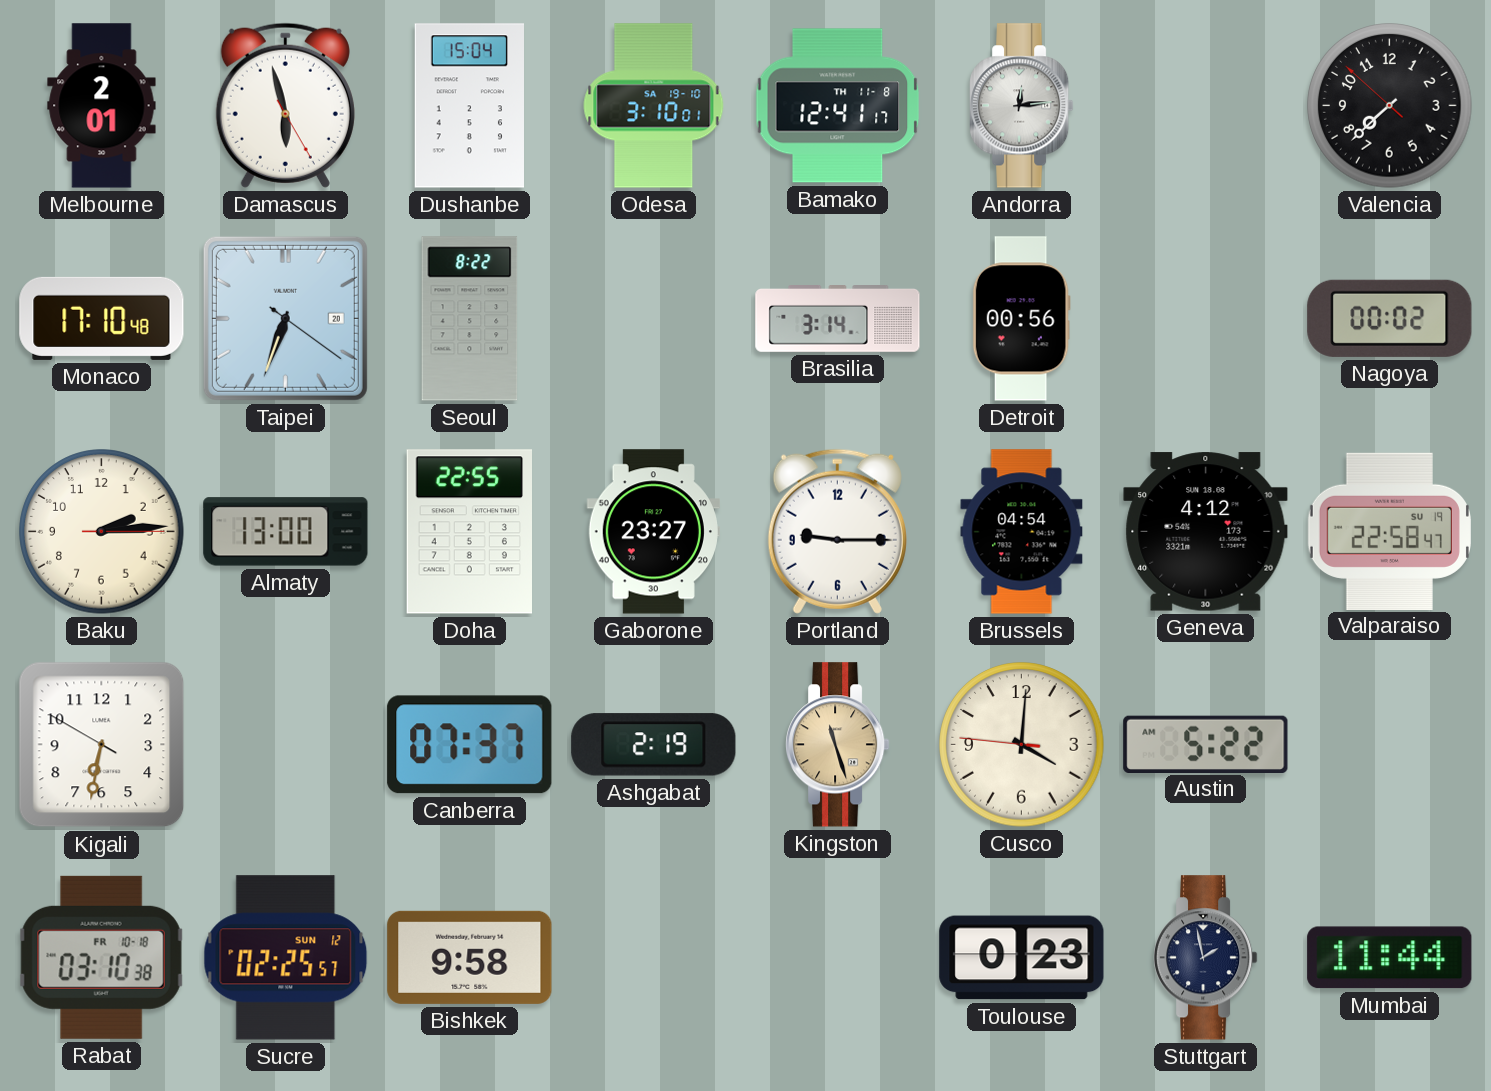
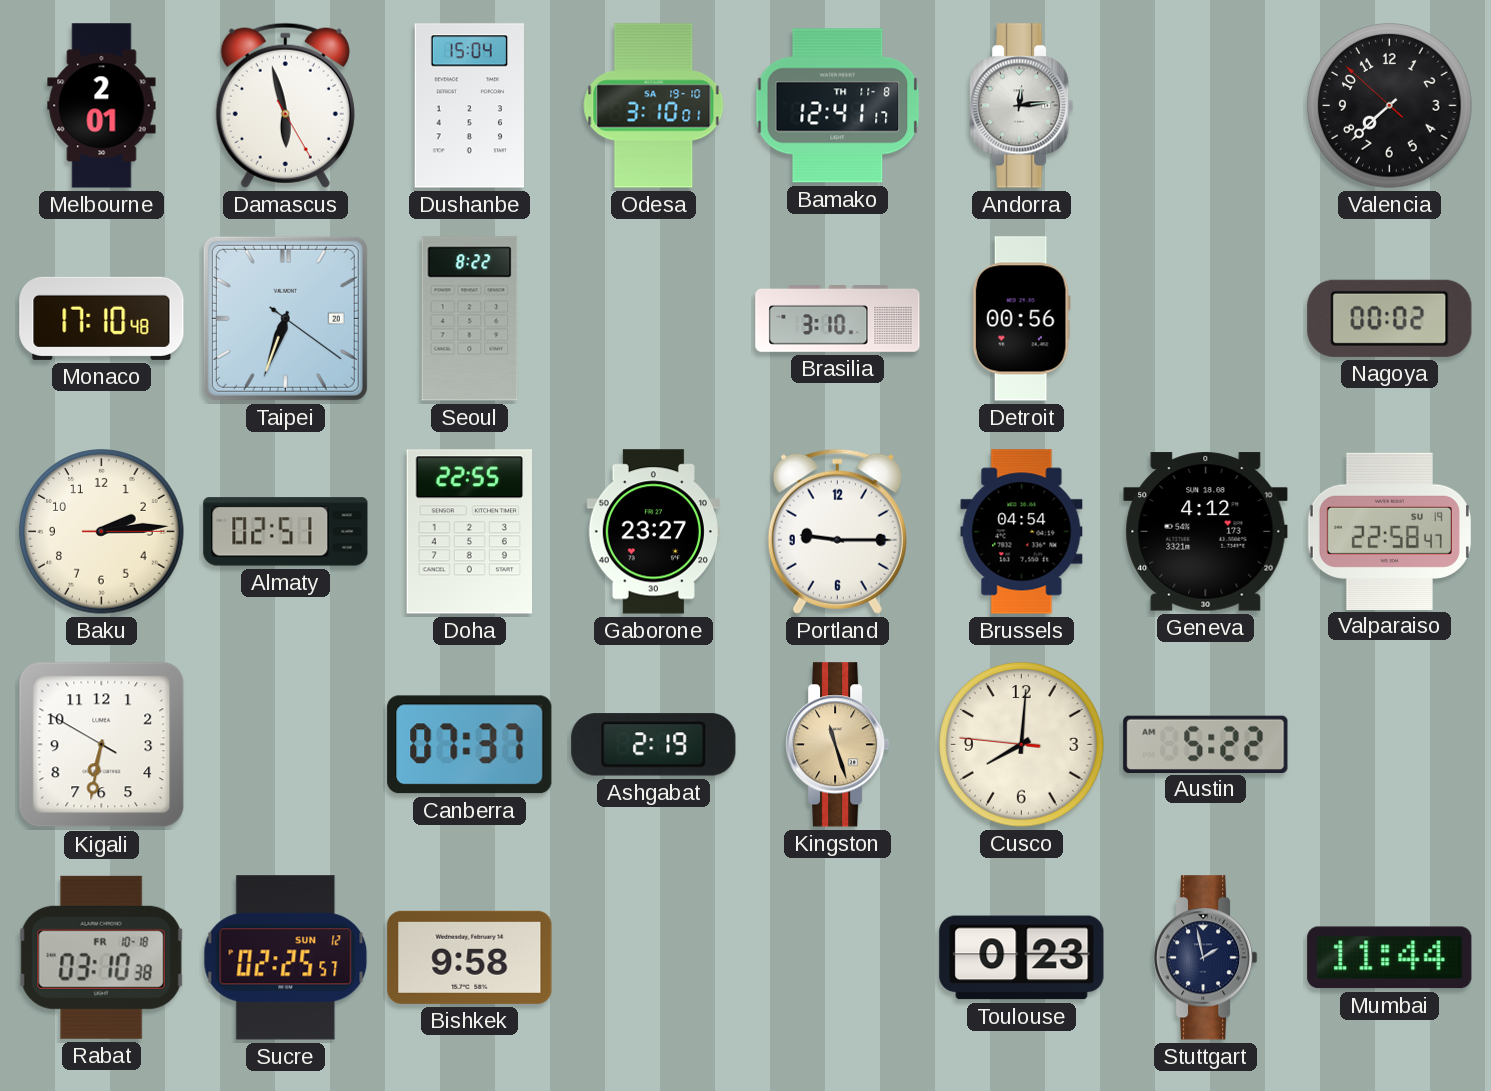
Brasilia: 3:14 -> 3:10
Almaty: 13:00 -> 02:51
Cusco: 4:00 -> 8:00
